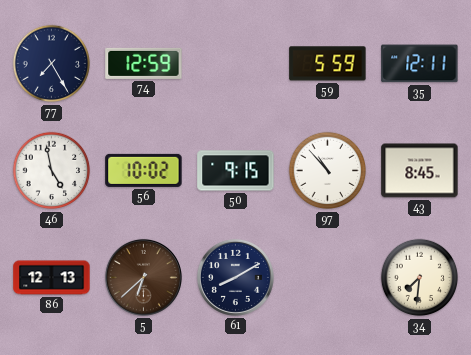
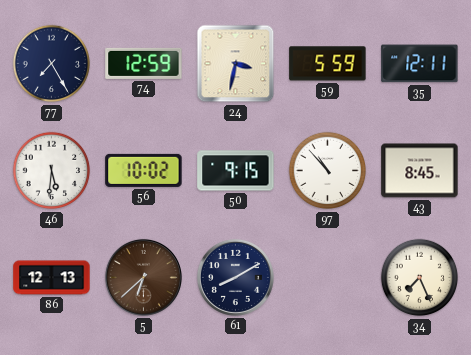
24: none -> 3:32
46: 4:58 -> 5:31
34: 7:31 -> 7:26
